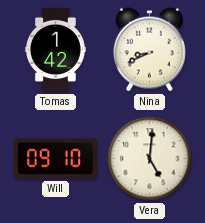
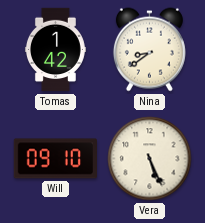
Nina: 8:41 -> 8:39
Vera: 5:01 -> 5:26
